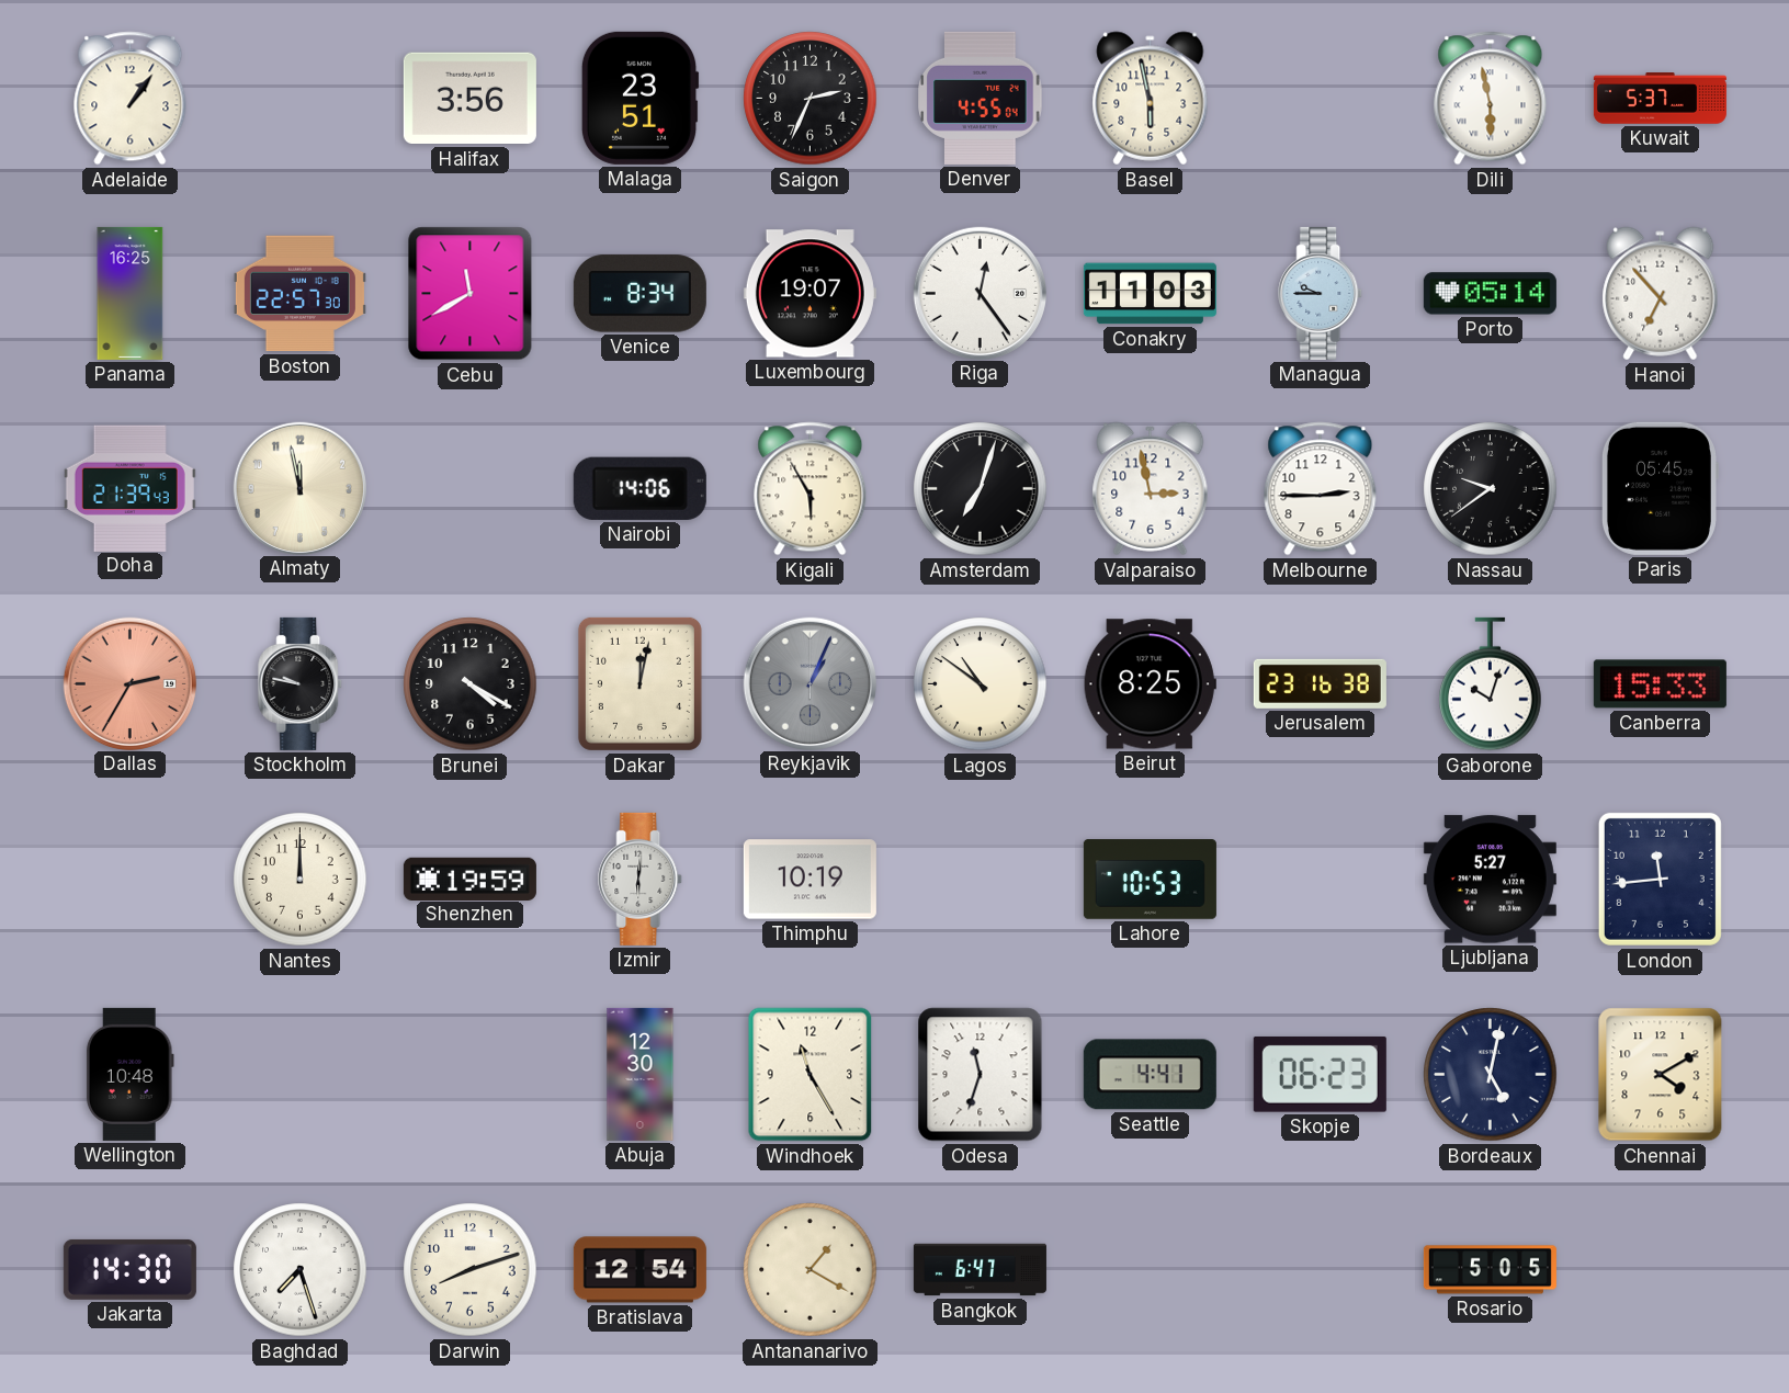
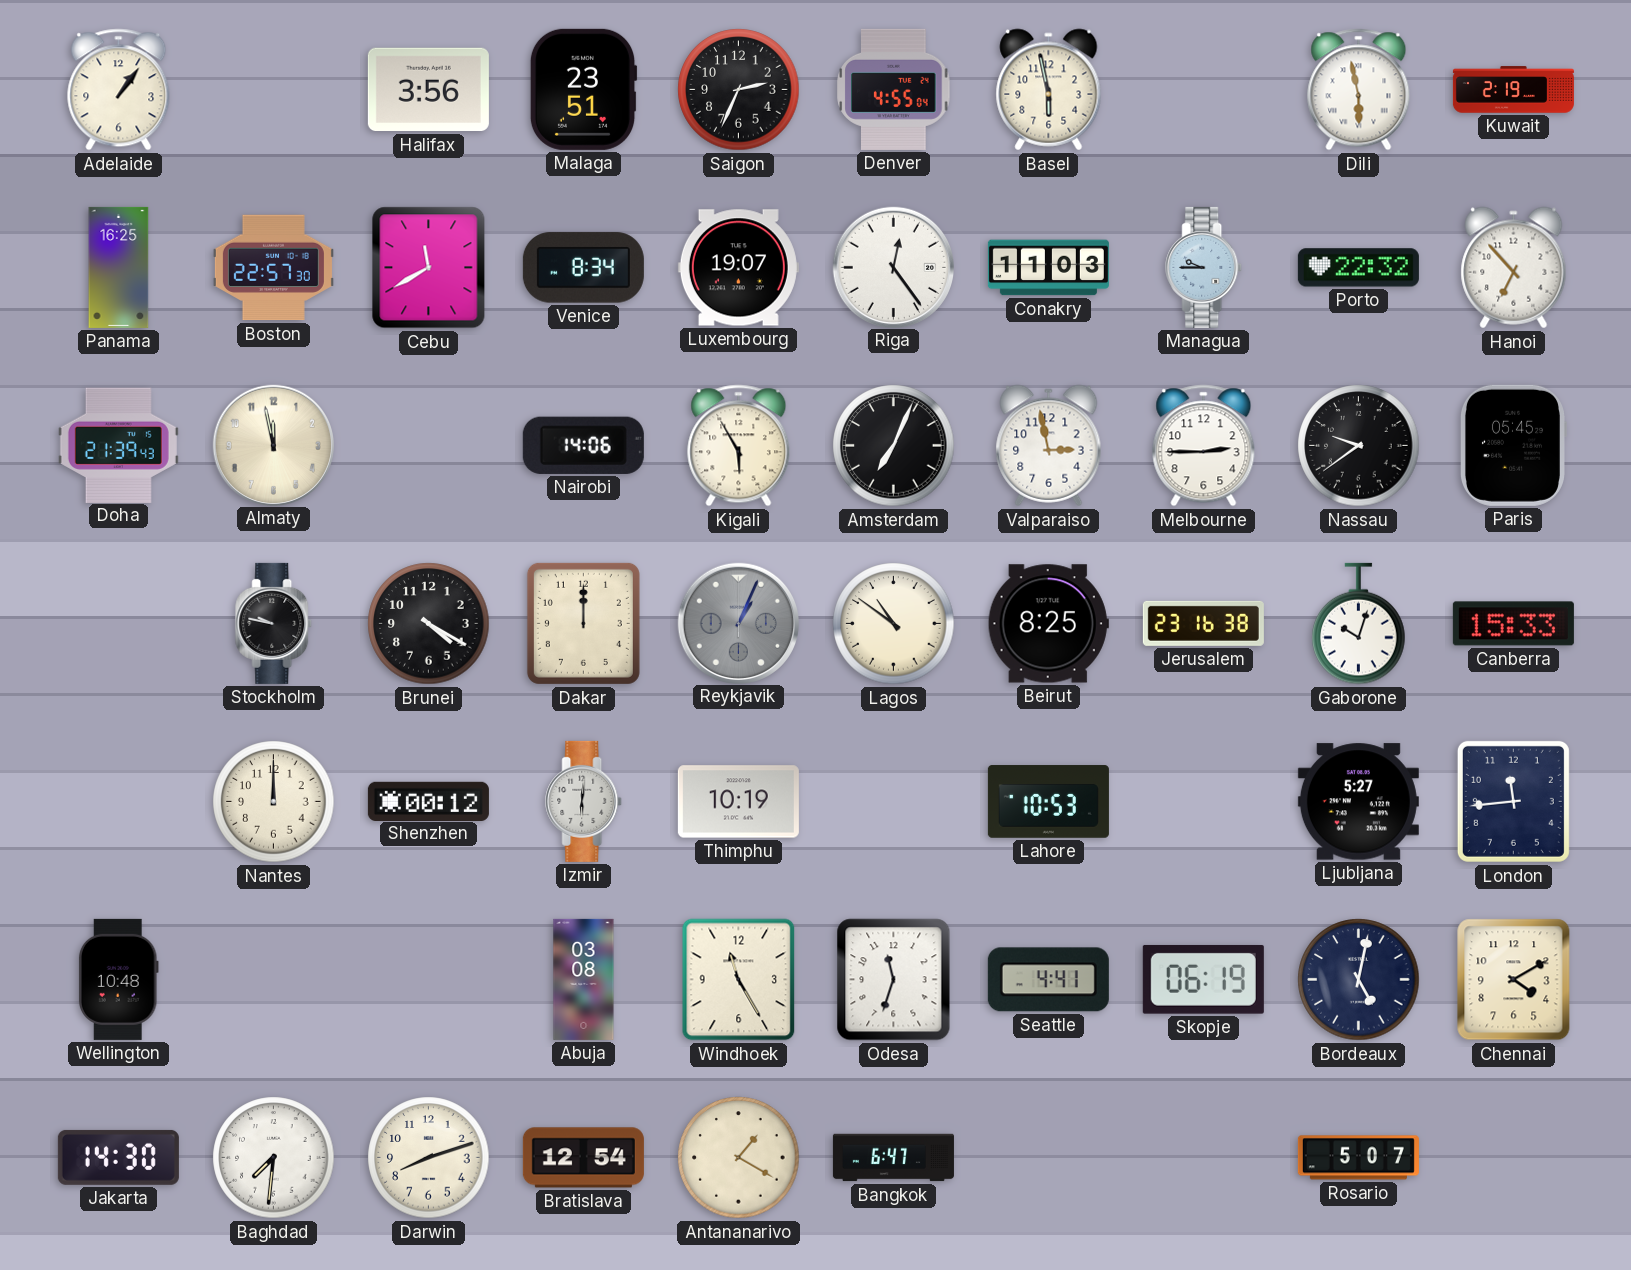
Kuwait: 5:37 -> 2:19
Porto: 05:14 -> 22:32
Amsterdam: 7:03 -> 7:04
Dallas: 2:35 -> none
Dakar: 12:02 -> 12:00
Shenzhen: 19:59 -> 00:12
Abuja: 12:30 -> 03:08
Skopje: 06:23 -> 06:19
Baghdad: 7:27 -> 7:31
Rosario: 5:05 -> 5:07
